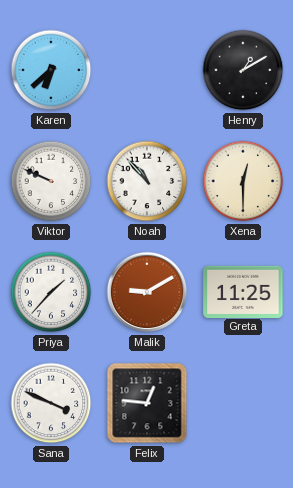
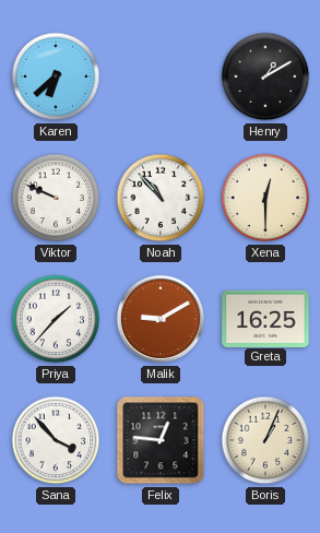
Greta: 11:25 -> 16:25
Sana: 3:49 -> 3:53
Boris: none -> 1:04
